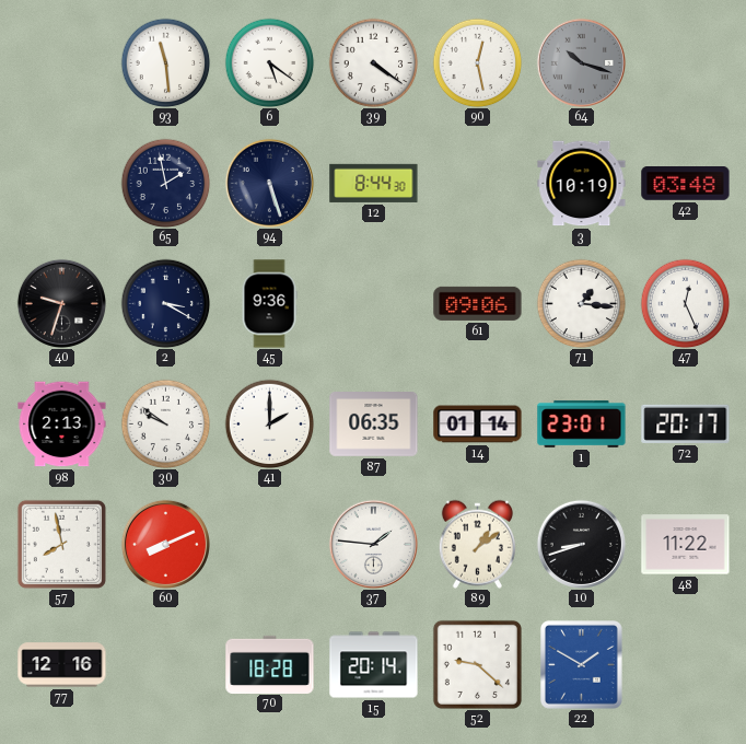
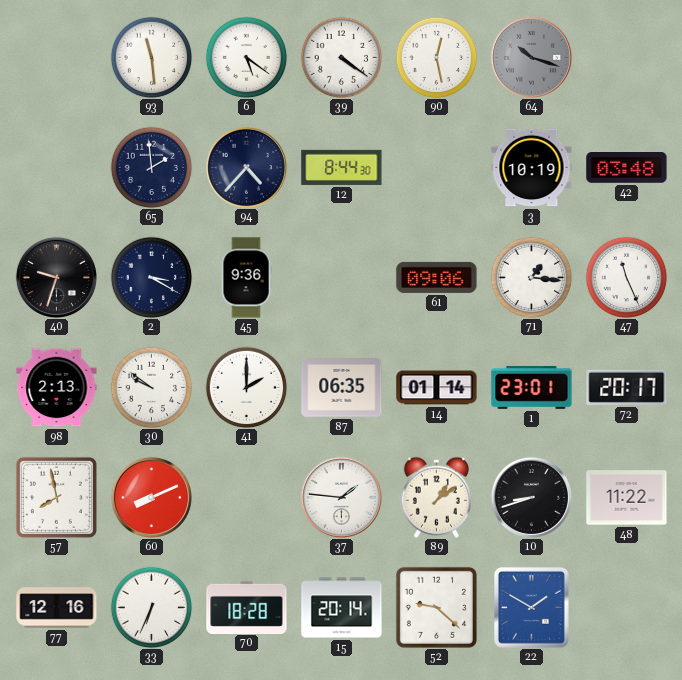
65: 1:58 -> 1:59
94: 5:27 -> 4:37
47: 12:26 -> 11:26
33: none -> 6:34
